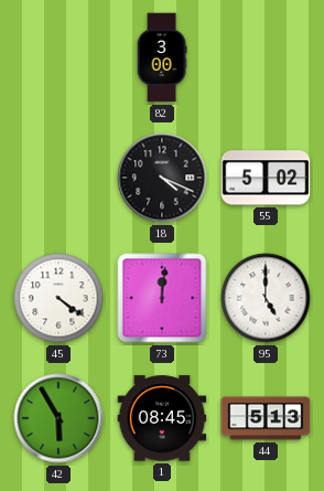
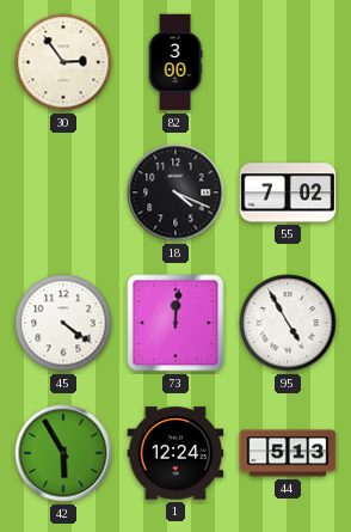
30: none -> 2:54
55: 5:02 -> 7:02
95: 5:00 -> 4:55
1: 08:45 -> 12:24
